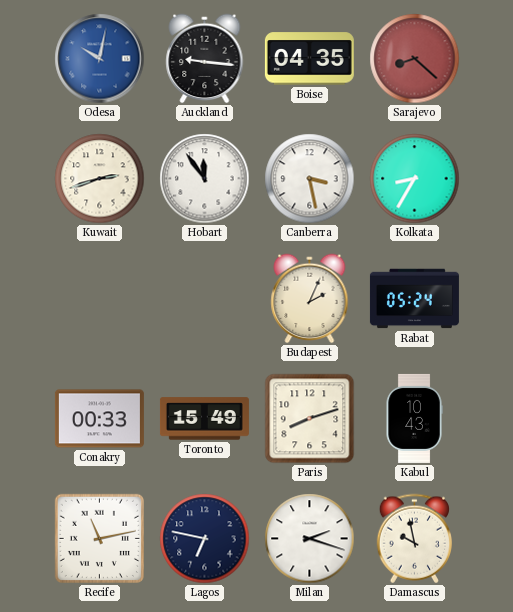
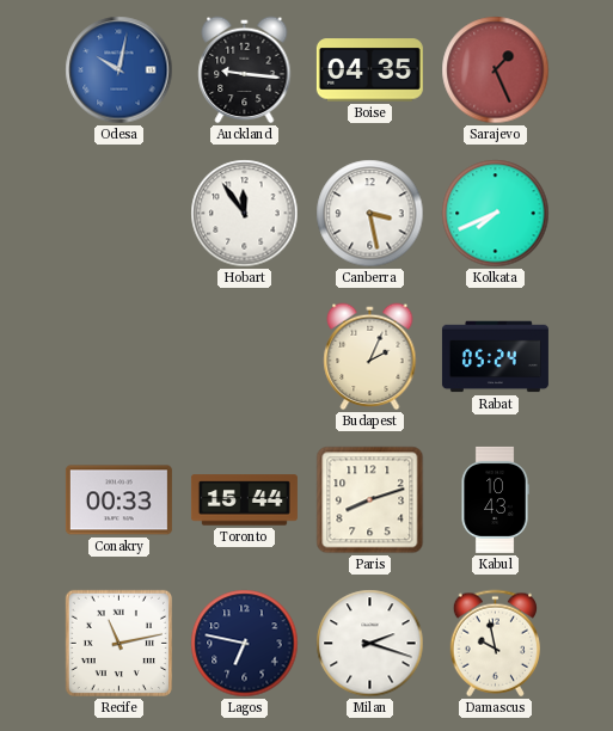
Sarajevo: 8:22 -> 1:26
Kuwait: 2:42 -> none
Kolkata: 8:35 -> 7:41
Toronto: 15:49 -> 15:44
